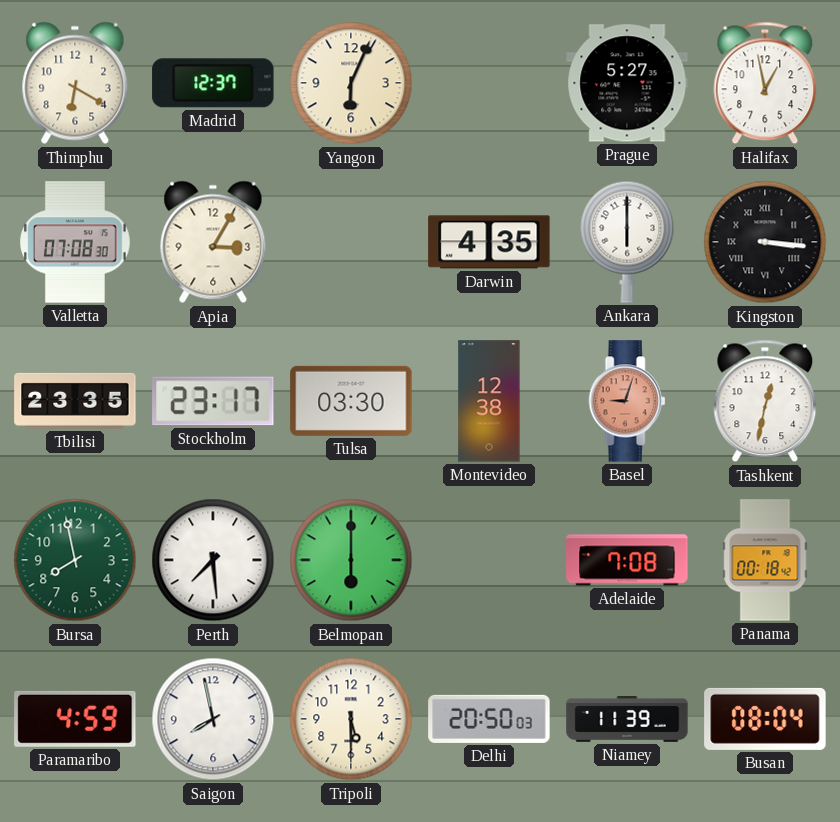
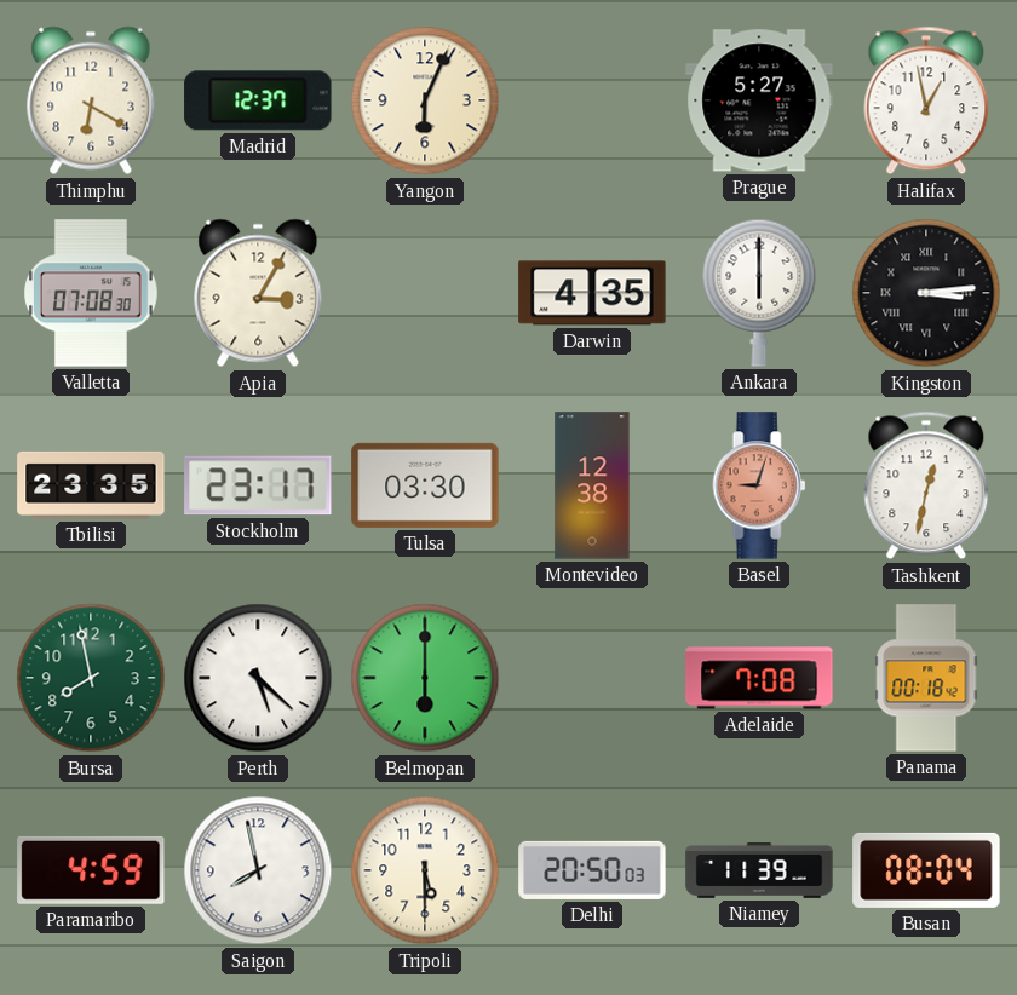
Kingston: 3:16 -> 3:14
Perth: 7:29 -> 5:22
